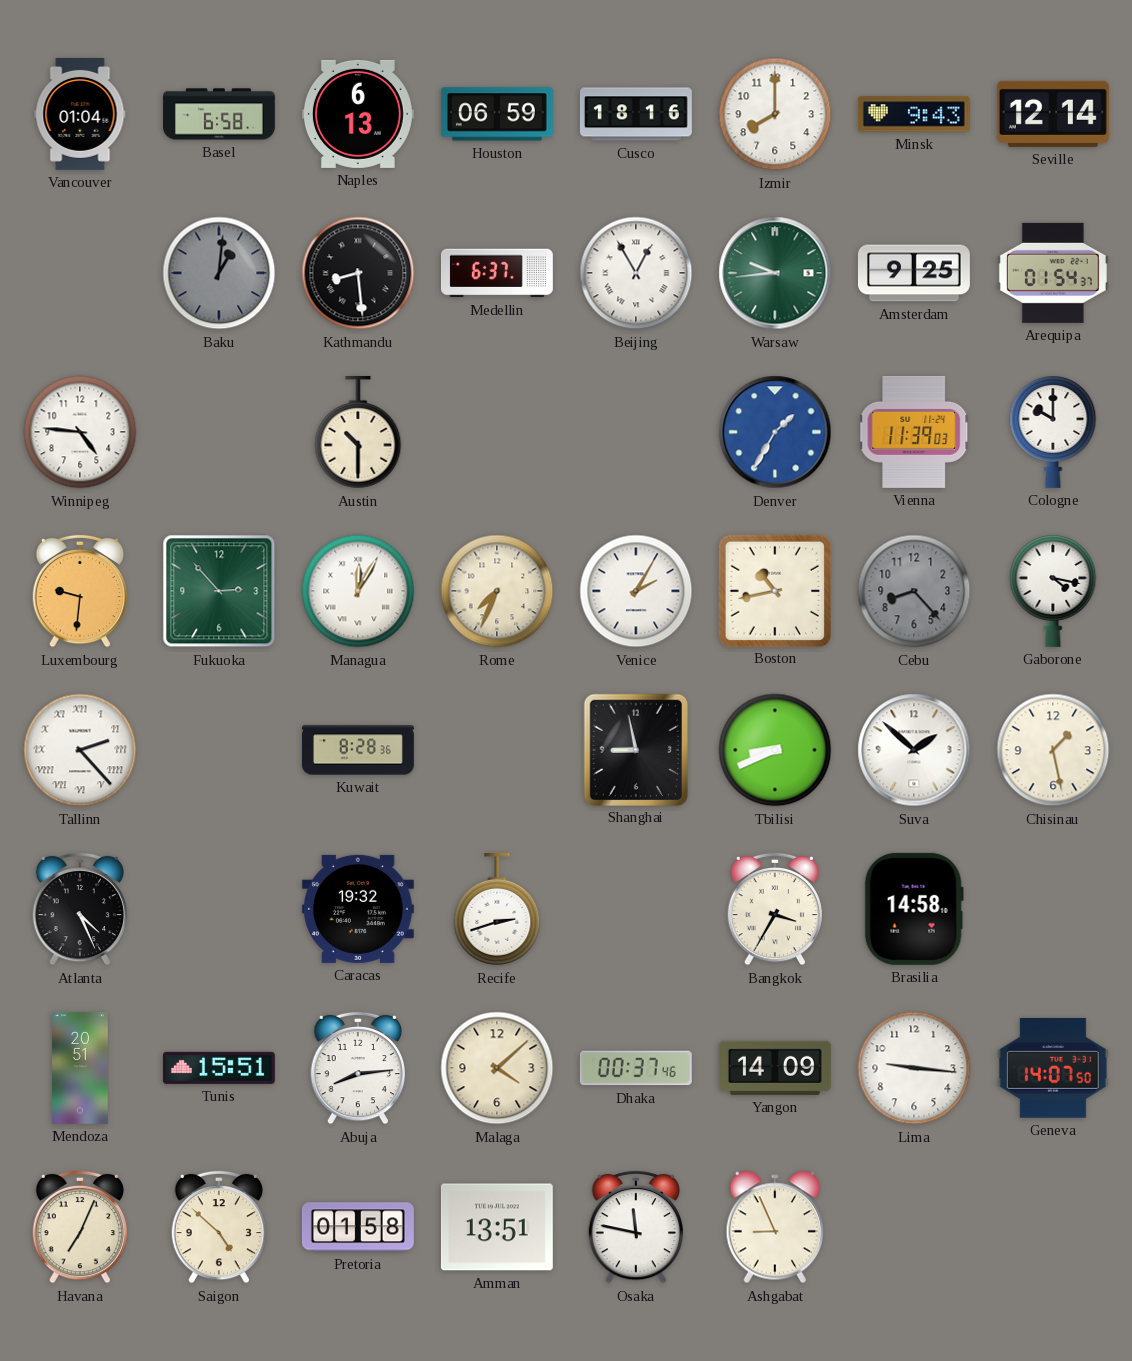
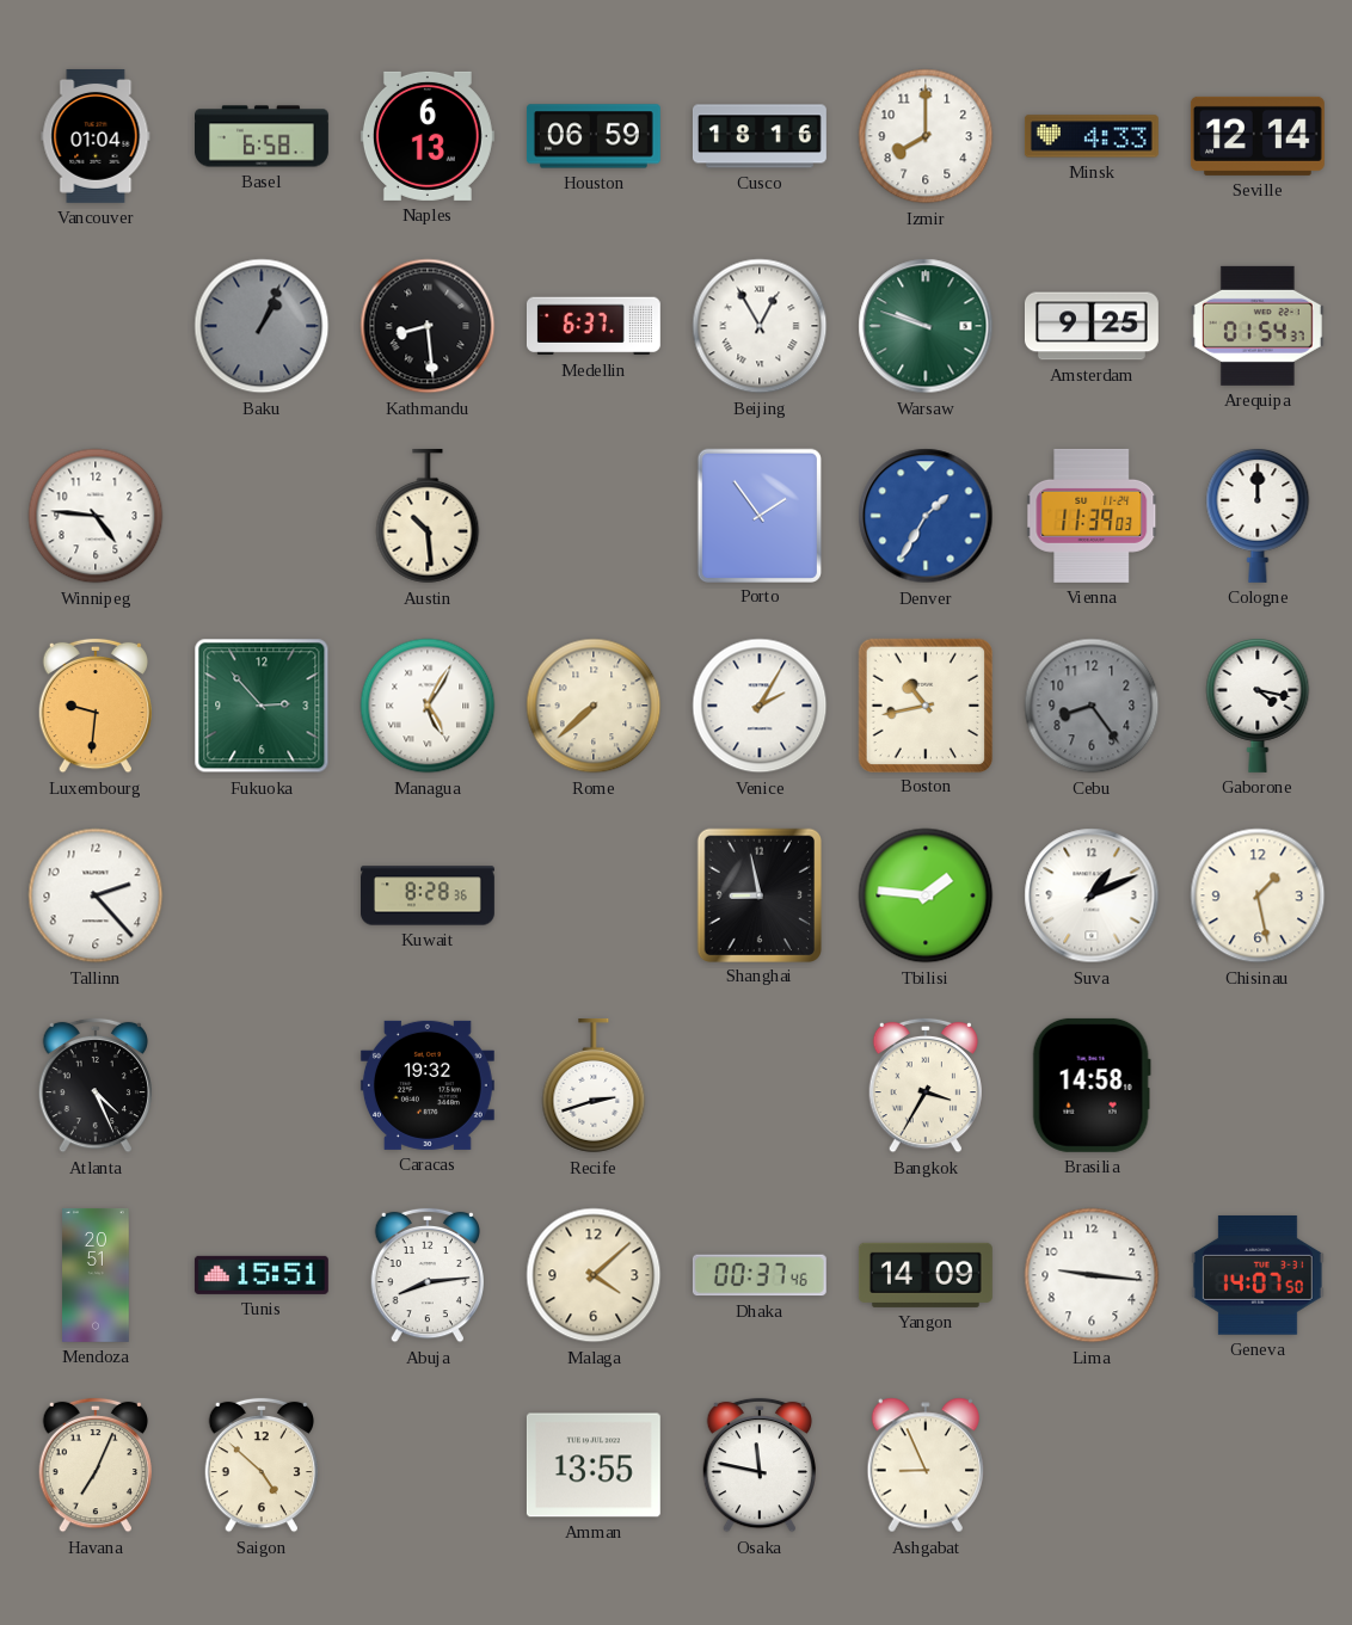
Minsk: 9:43 -> 4:33
Baku: 1:01 -> 1:04
Warsaw: 9:44 -> 9:48
Austin: 10:30 -> 10:29
Porto: none -> 1:54
Cologne: 10:00 -> 12:00
Managua: 12:05 -> 5:05
Rome: 7:34 -> 7:38
Cebu: 8:23 -> 8:24
Tallinn numerals: Roman -> Arabic
Tbilisi: 8:41 -> 1:46
Suva: 1:52 -> 1:11
Pretoria: 01:58 -> none
Amman: 13:51 -> 13:55
